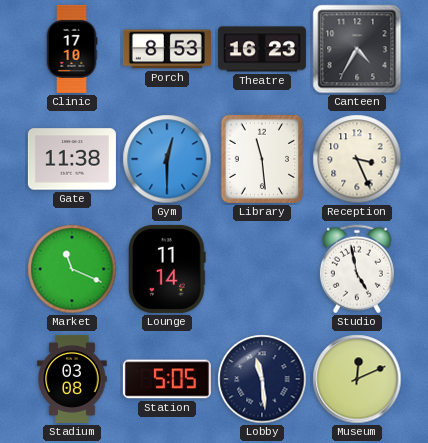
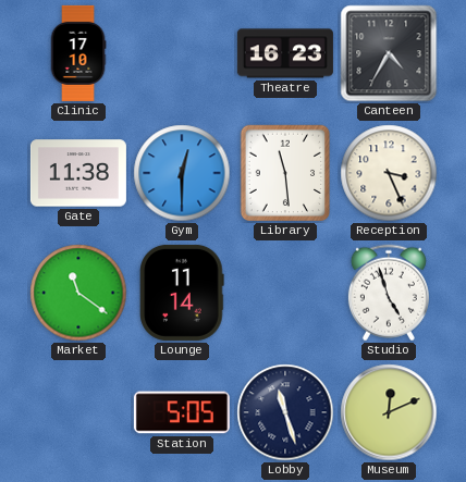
Porch: 8:53 -> none
Market: 11:19 -> 11:21
Studio: 4:58 -> 4:57
Stadium: 03:08 -> none
Lobby: 11:29 -> 11:27
